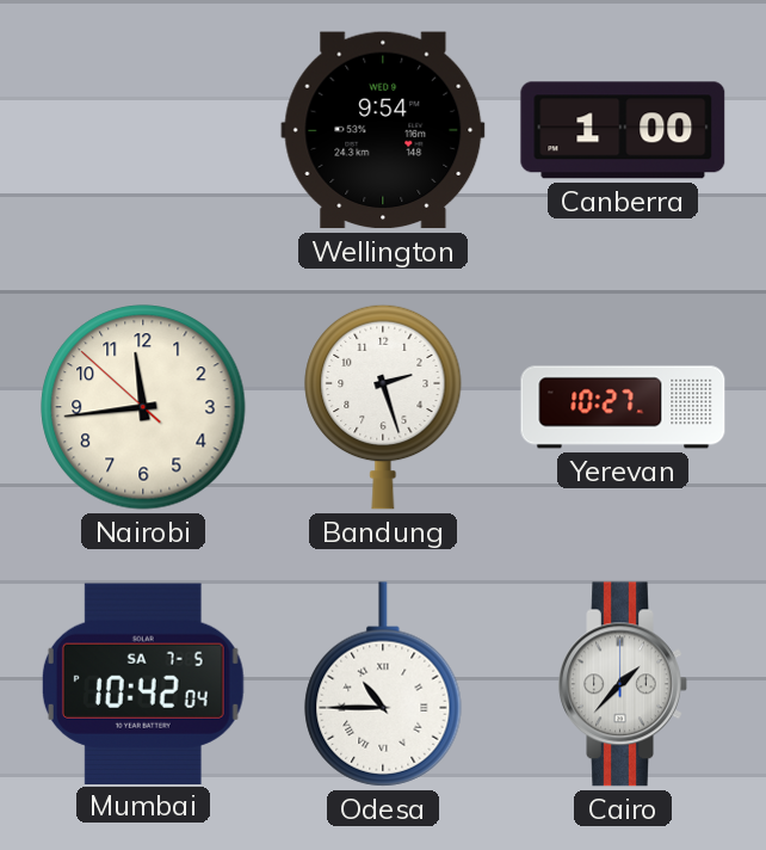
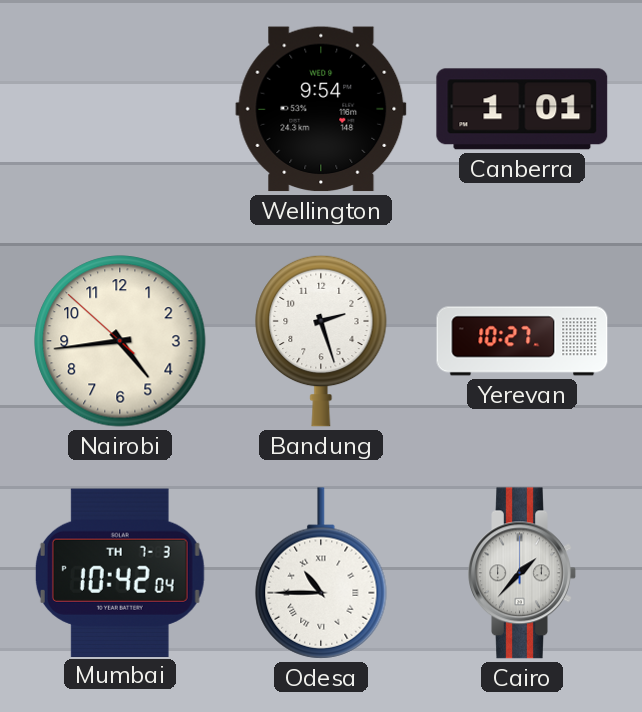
Canberra: 1:00 -> 1:01
Nairobi: 11:43 -> 4:43
Mumbai date: SA 7-5 -> TH 7-3
